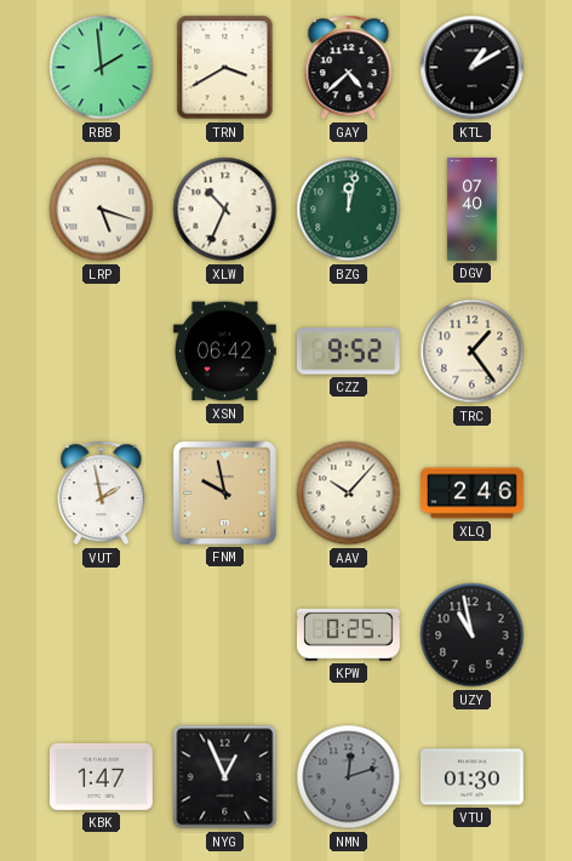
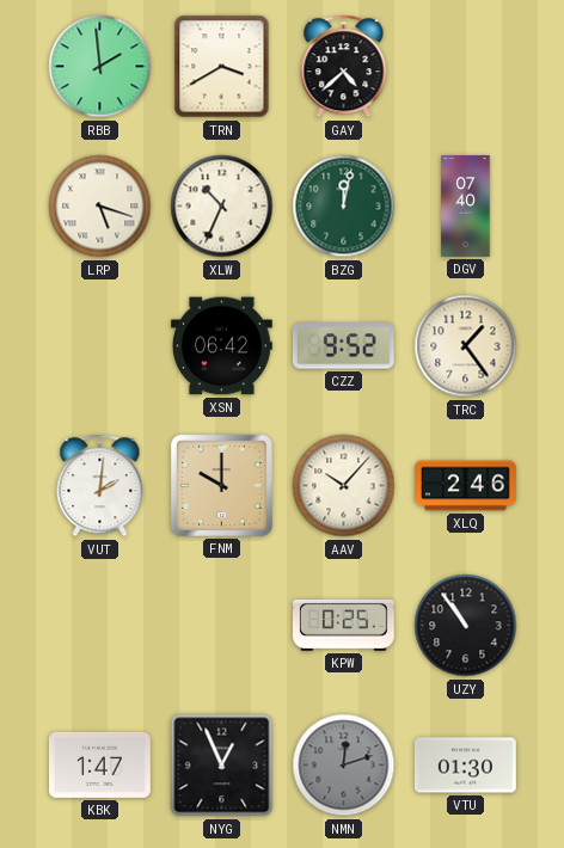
KTL: 1:10 -> none
VUT: 1:58 -> 2:01
FNM: 9:58 -> 10:00
UZY: 10:58 -> 10:54
